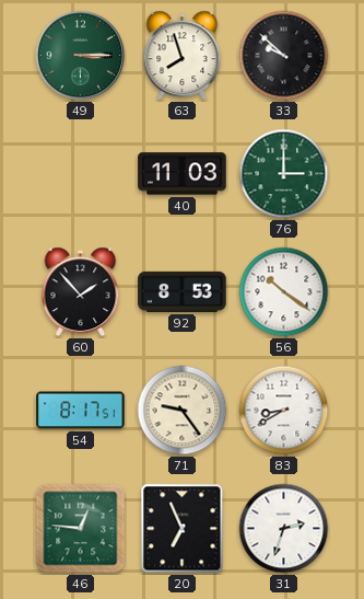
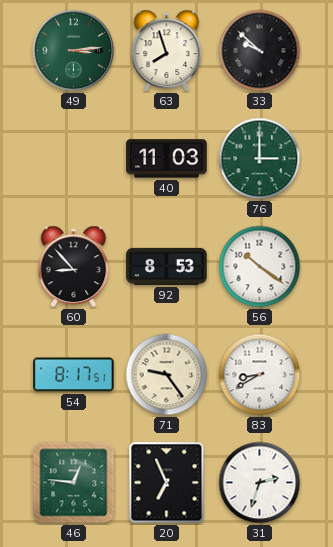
49: 3:15 -> 3:14
60: 1:53 -> 8:53
